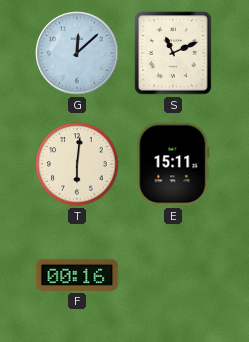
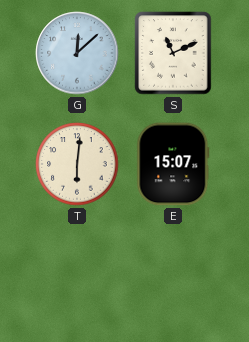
E: 15:11 -> 15:07
F: 00:16 -> none
